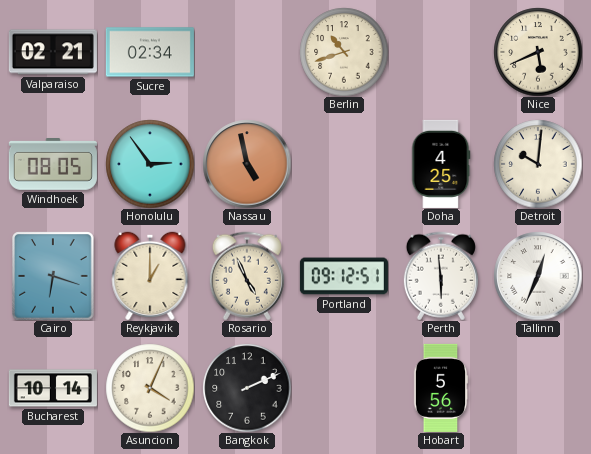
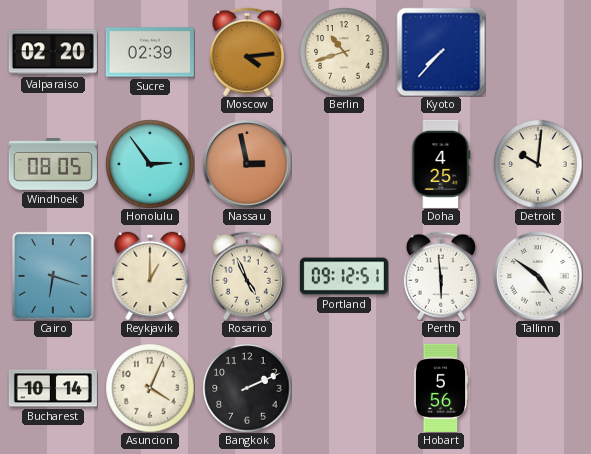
Valparaiso: 02:21 -> 02:20
Sucre: 02:34 -> 02:39
Moscow: none -> 4:14
Kyoto: none -> 7:37
Nice: 5:41 -> none
Nassau: 4:58 -> 2:58
Tallinn: 12:34 -> 4:51
